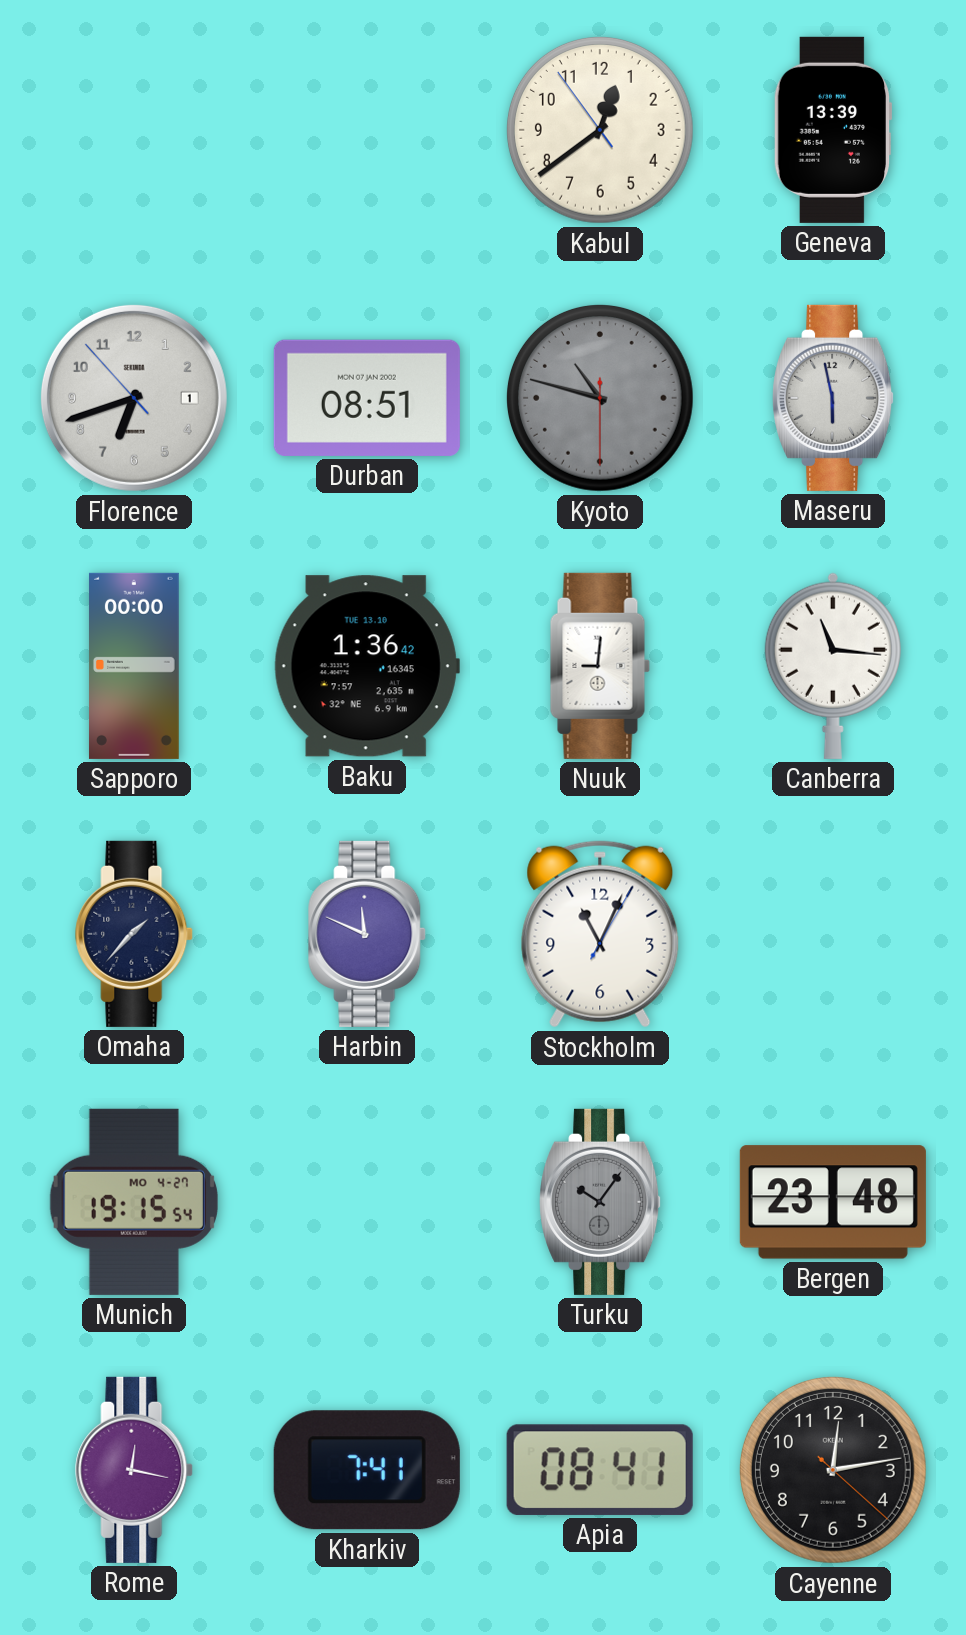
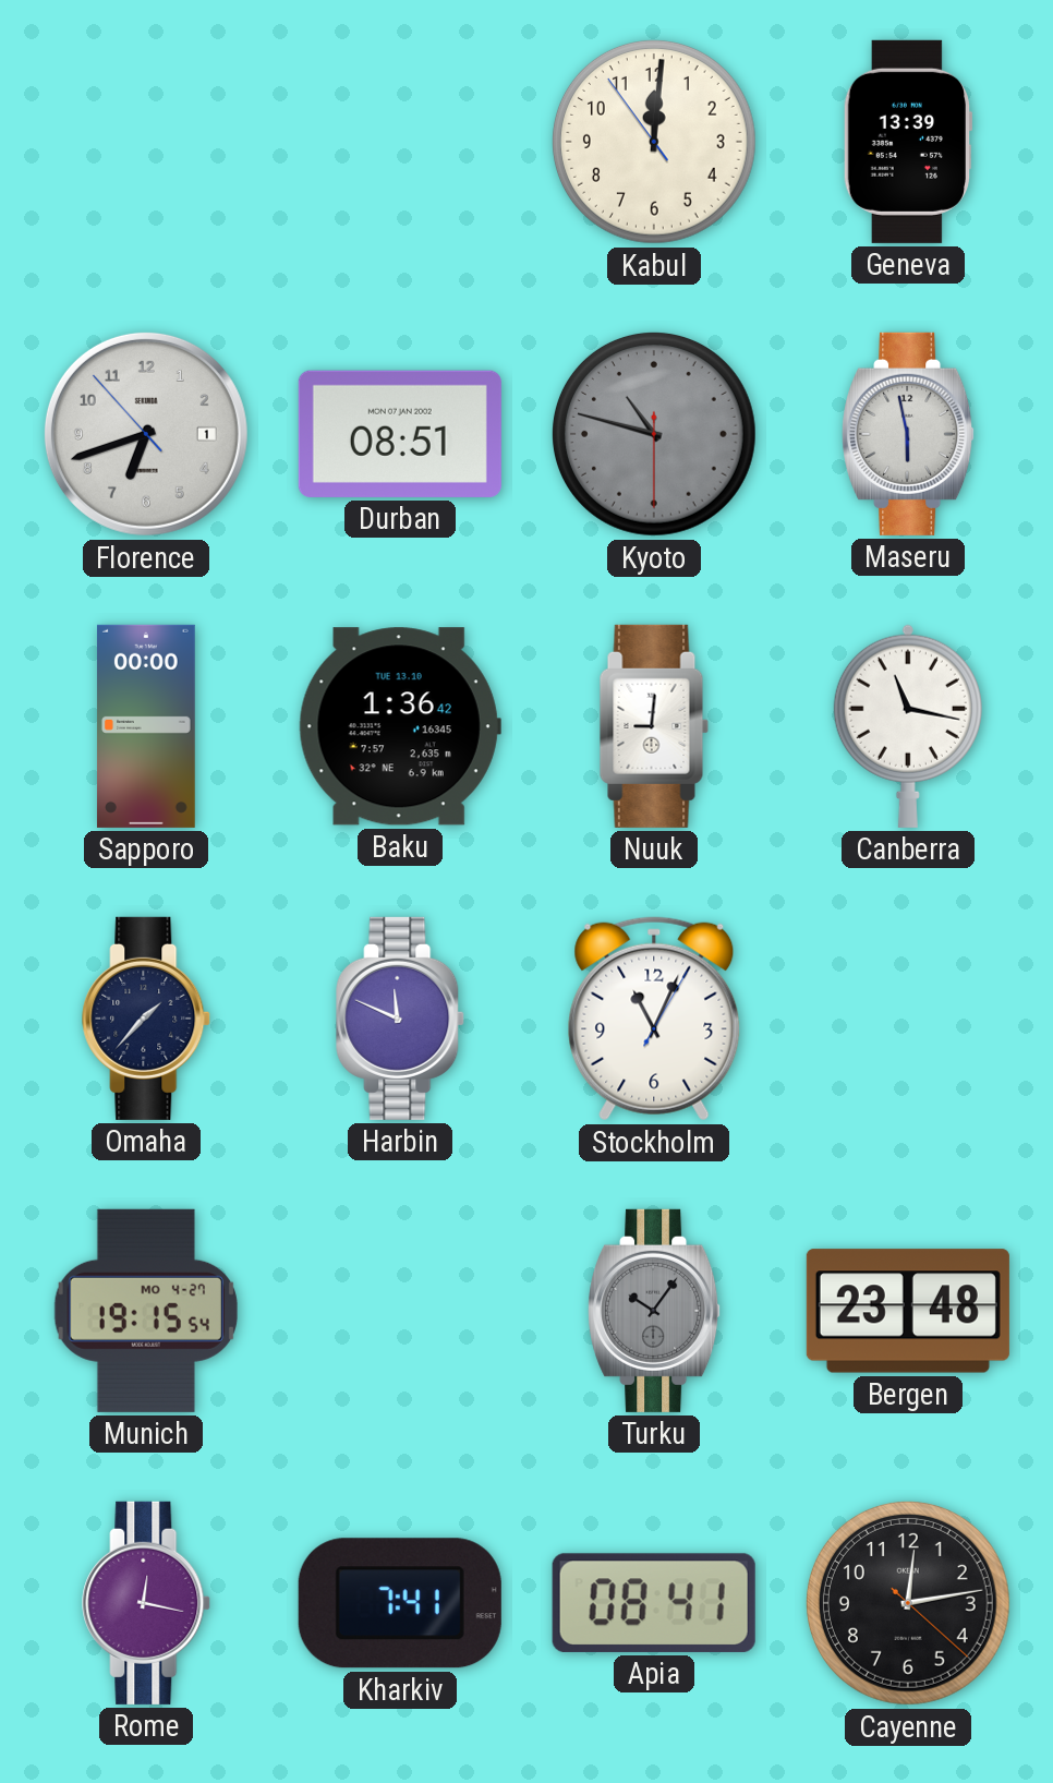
Kabul: 12:38 -> 12:00
Canberra: 11:16 -> 11:17
